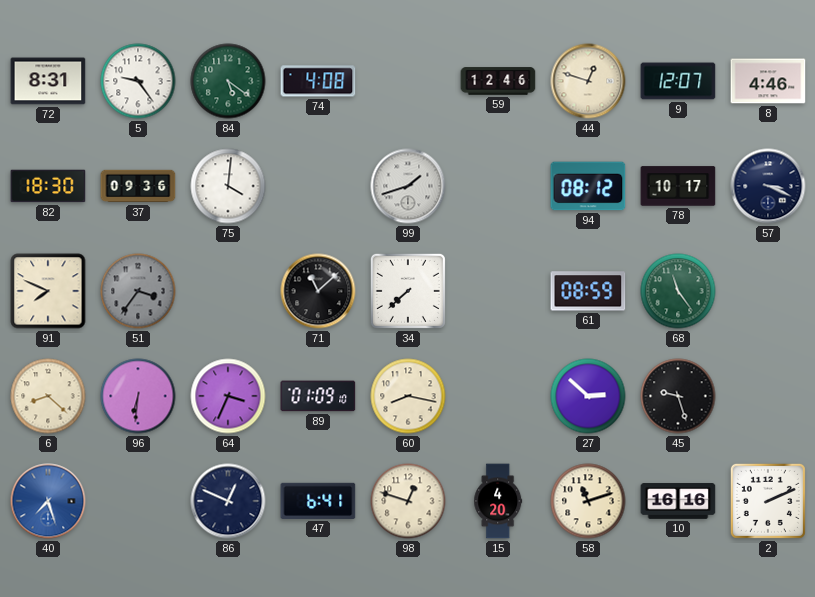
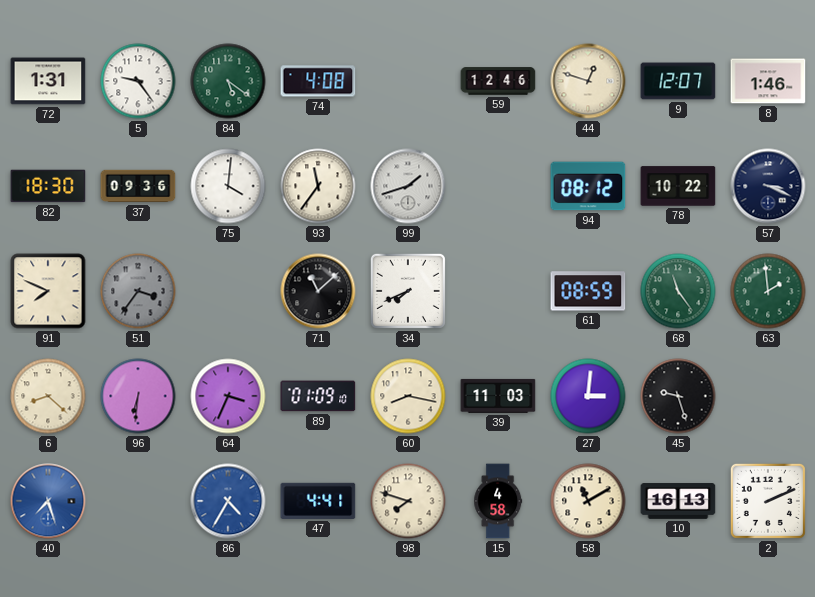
72: 8:31 -> 1:31
8: 4:46 -> 1:46
93: none -> 11:36
78: 10:17 -> 10:22
34: 7:38 -> 7:41
63: none -> 1:59
39: none -> 11:03
27: 2:52 -> 3:01
86: 12:49 -> 4:35
86 dial: navy -> blue
47: 6:41 -> 4:41
98: 12:48 -> 7:48
15: 4:20 -> 4:58
58: 11:12 -> 11:10
10: 16:16 -> 16:13
